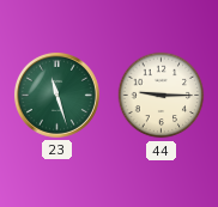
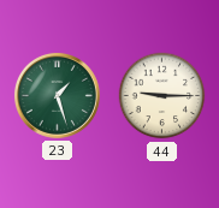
23: 11:27 -> 1:27
